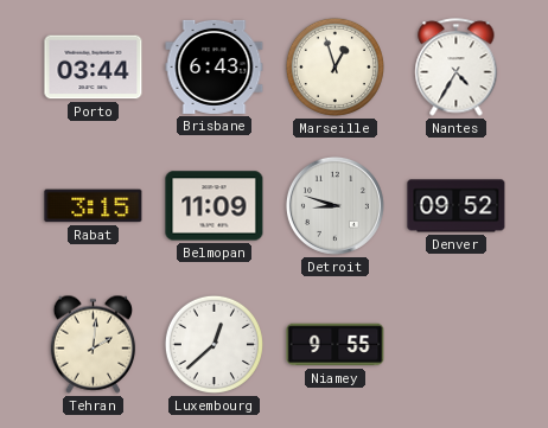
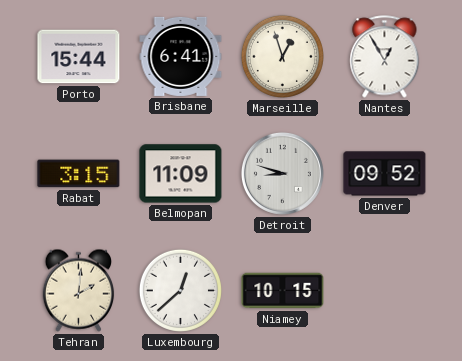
Porto: 03:44 -> 15:44
Brisbane: 6:43 -> 6:41
Nantes: 4:35 -> 12:55
Niamey: 9:55 -> 10:15
